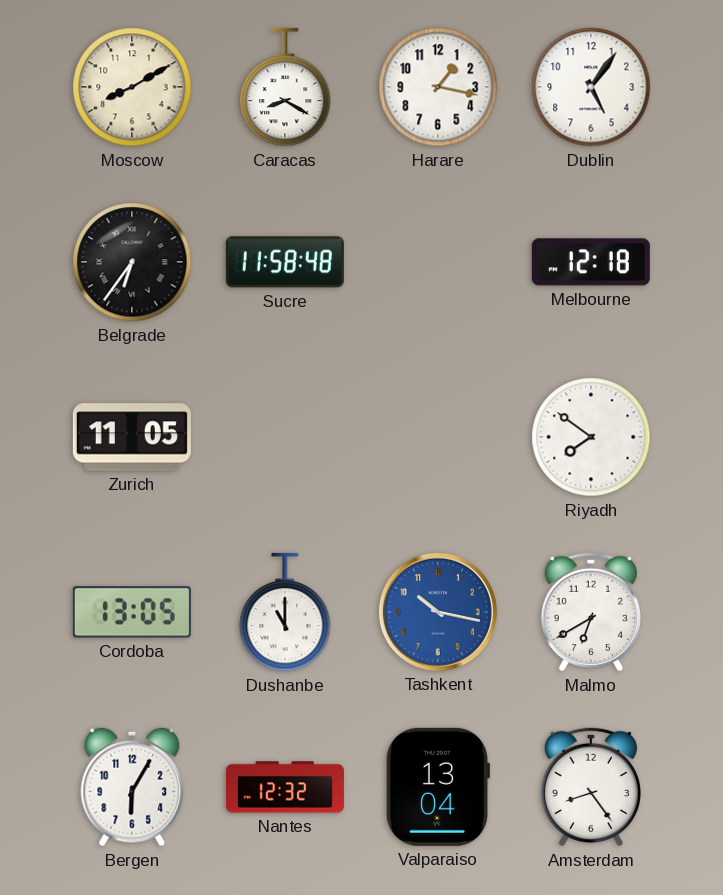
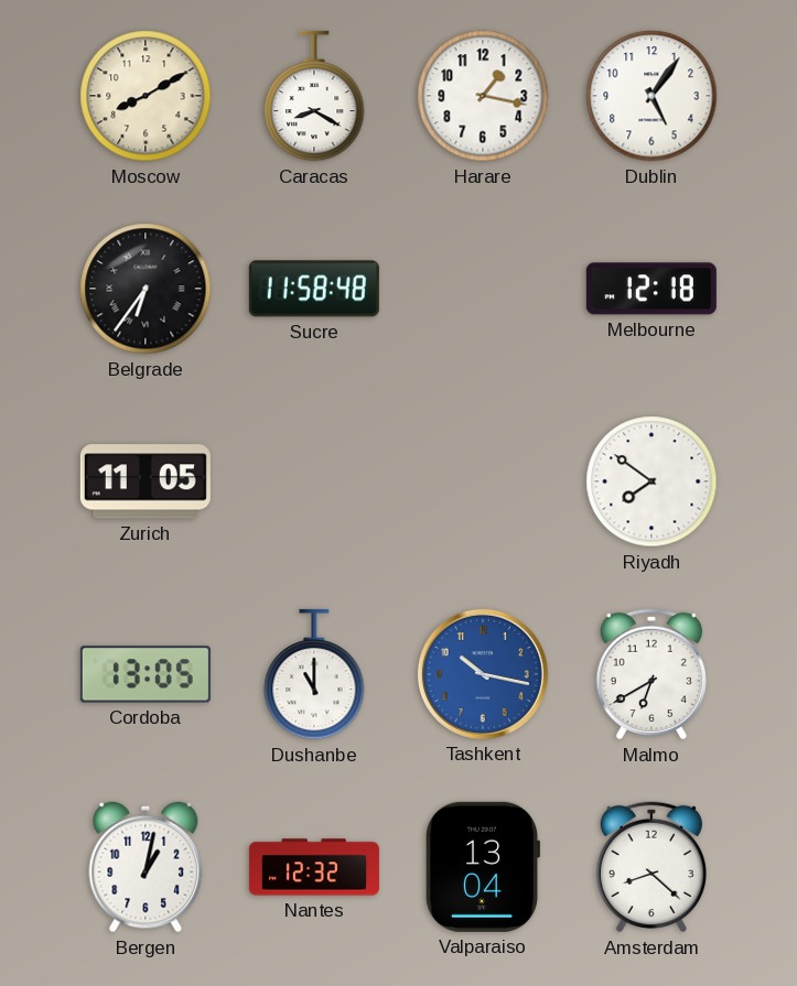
Bergen: 6:05 -> 1:02
Amsterdam: 8:24 -> 8:22
